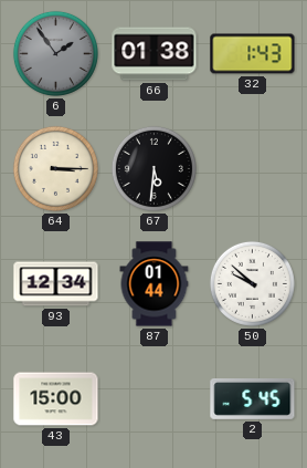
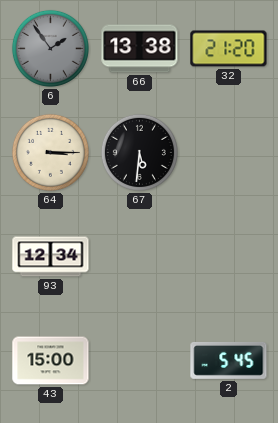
66: 01:38 -> 13:38
32: 1:43 -> 21:20
87: 01:44 -> none
50: 9:52 -> none
